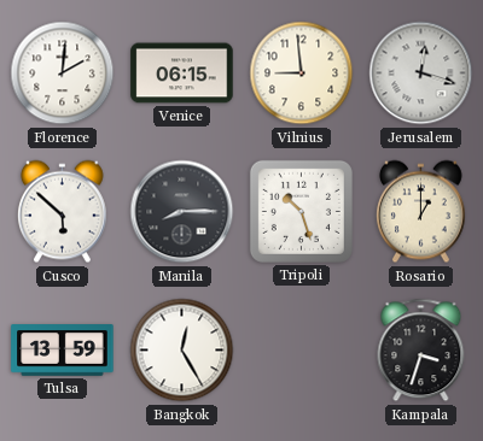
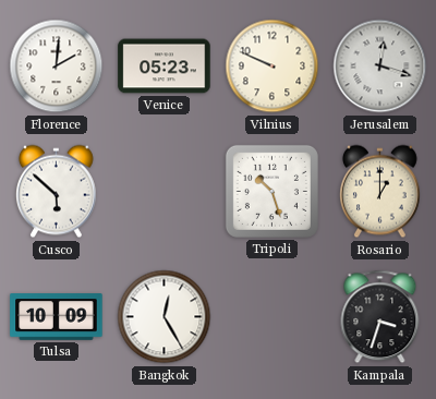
Venice: 06:15 -> 05:23
Vilnius: 8:59 -> 9:49
Manila: 8:15 -> none
Tulsa: 13:59 -> 10:09
